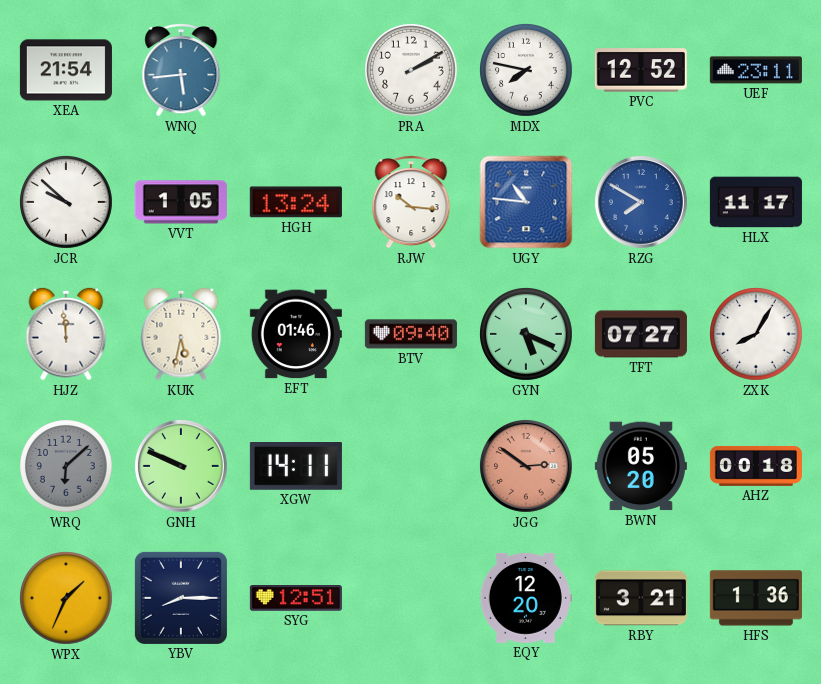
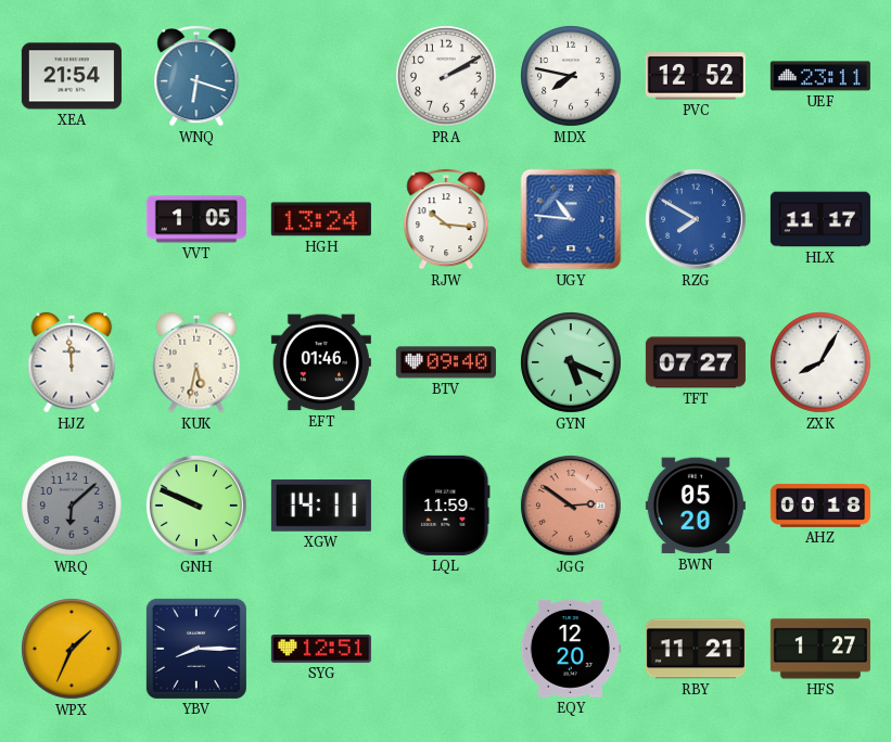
WNQ: 5:44 -> 6:18
JCR: 9:52 -> none
LQL: none -> 11:59
RBY: 3:21 -> 11:21
HFS: 1:36 -> 1:27
